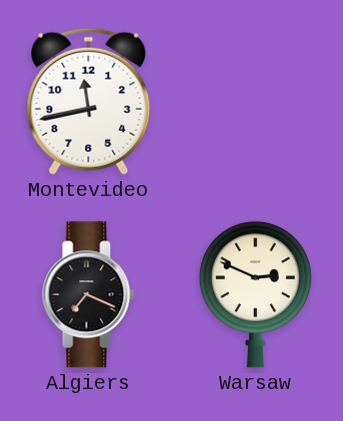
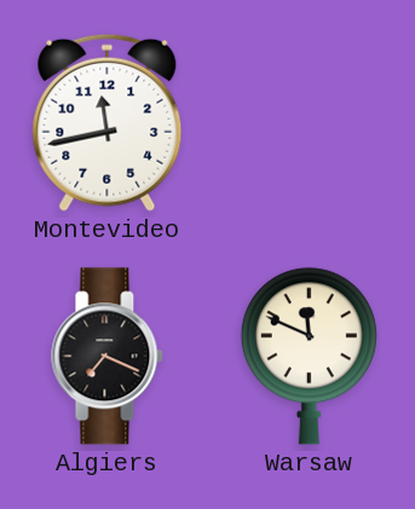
Warsaw: 2:49 -> 11:49
